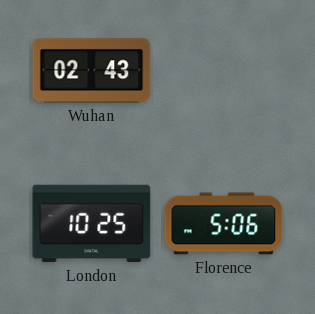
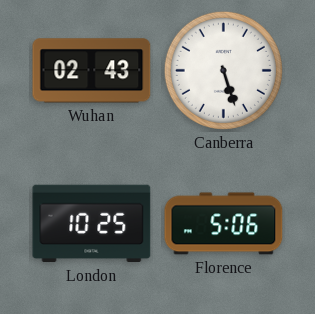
Canberra: none -> 5:27
